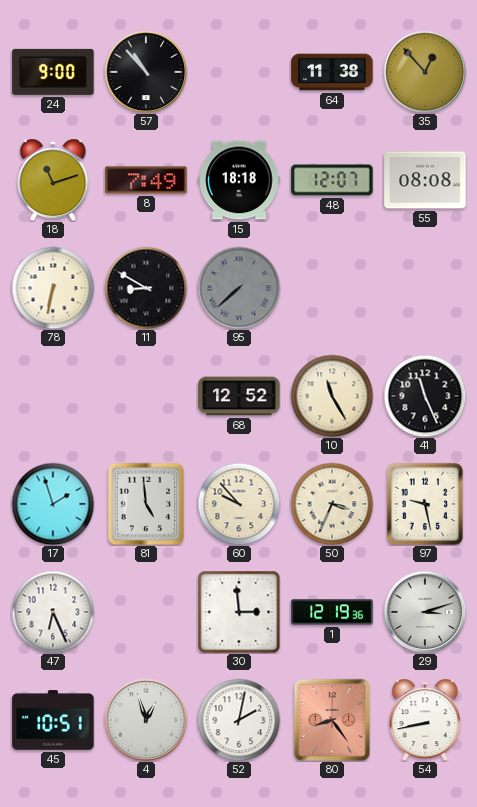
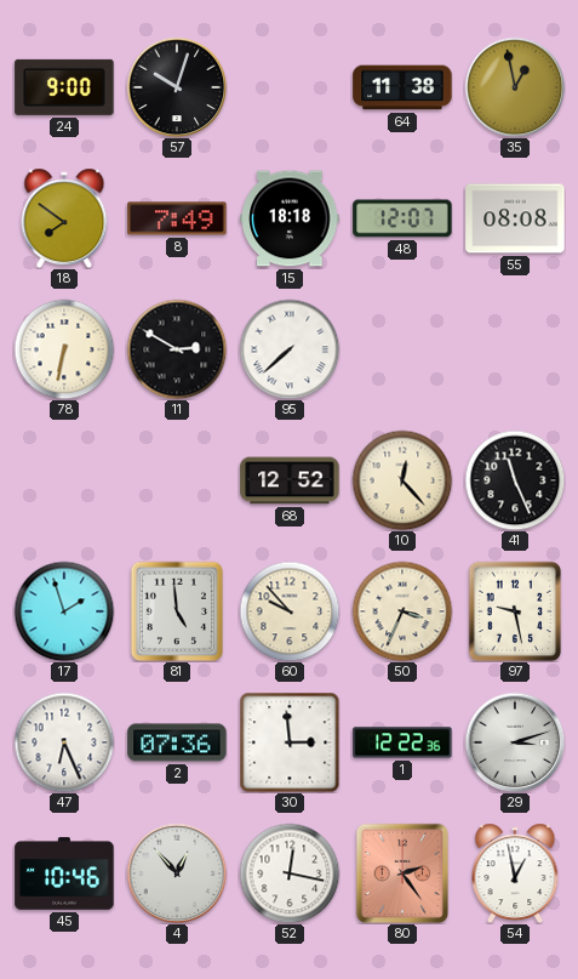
57: 10:53 -> 10:03
35: 12:53 -> 12:58
18: 11:12 -> 7:51
11: 8:50 -> 2:50
95 dial: grey -> white
10: 11:25 -> 12:23
2: none -> 07:36
1: 12:19 -> 12:22
45: 10:51 -> 10:46
4: 12:57 -> 12:53
52: 2:02 -> 12:17
80: 8:24 -> 2:24
54: 8:43 -> 12:58
